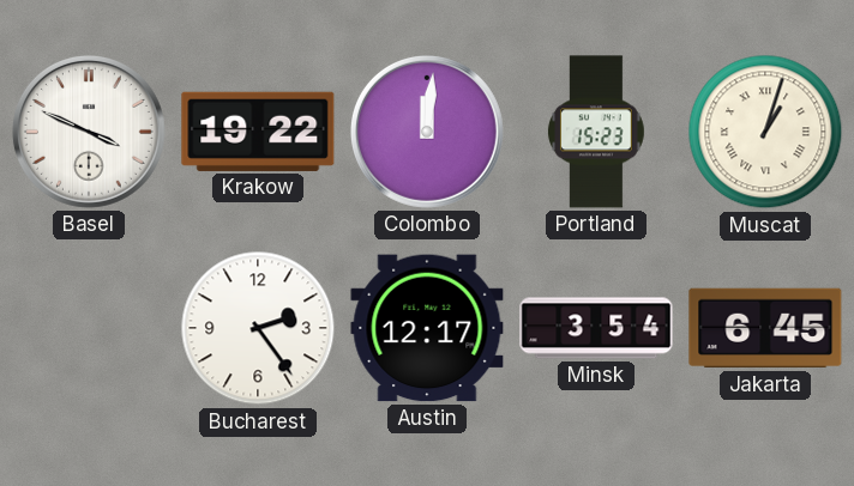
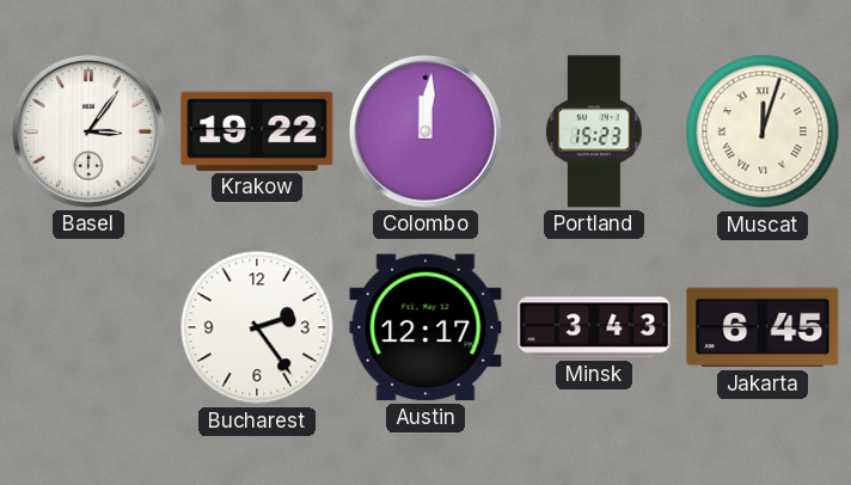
Basel: 3:49 -> 3:06
Muscat: 1:03 -> 12:03
Minsk: 3:54 -> 3:43
